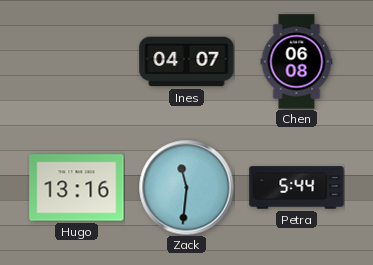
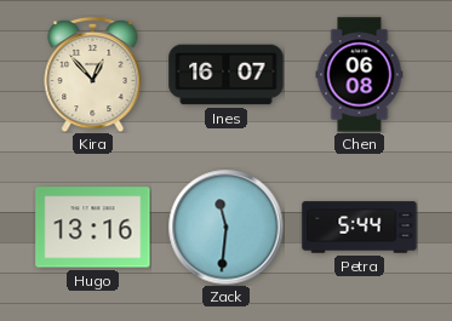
Kira: none -> 12:53
Ines: 04:07 -> 16:07
